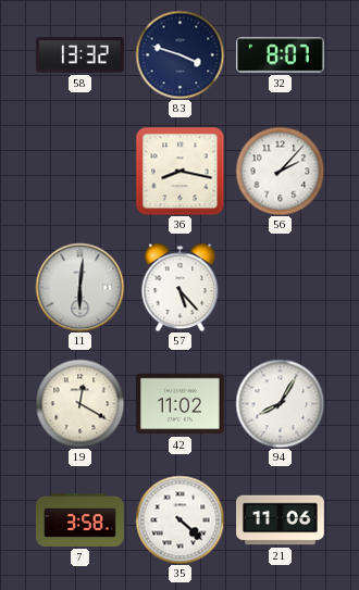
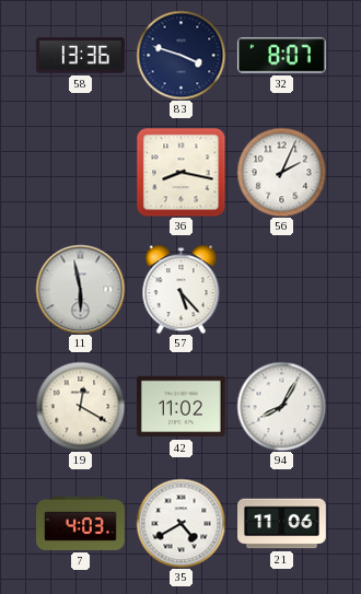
58: 13:32 -> 13:36
56: 2:07 -> 2:04
11: 6:01 -> 5:58
7: 3:58 -> 4:03
35: 4:22 -> 4:40
